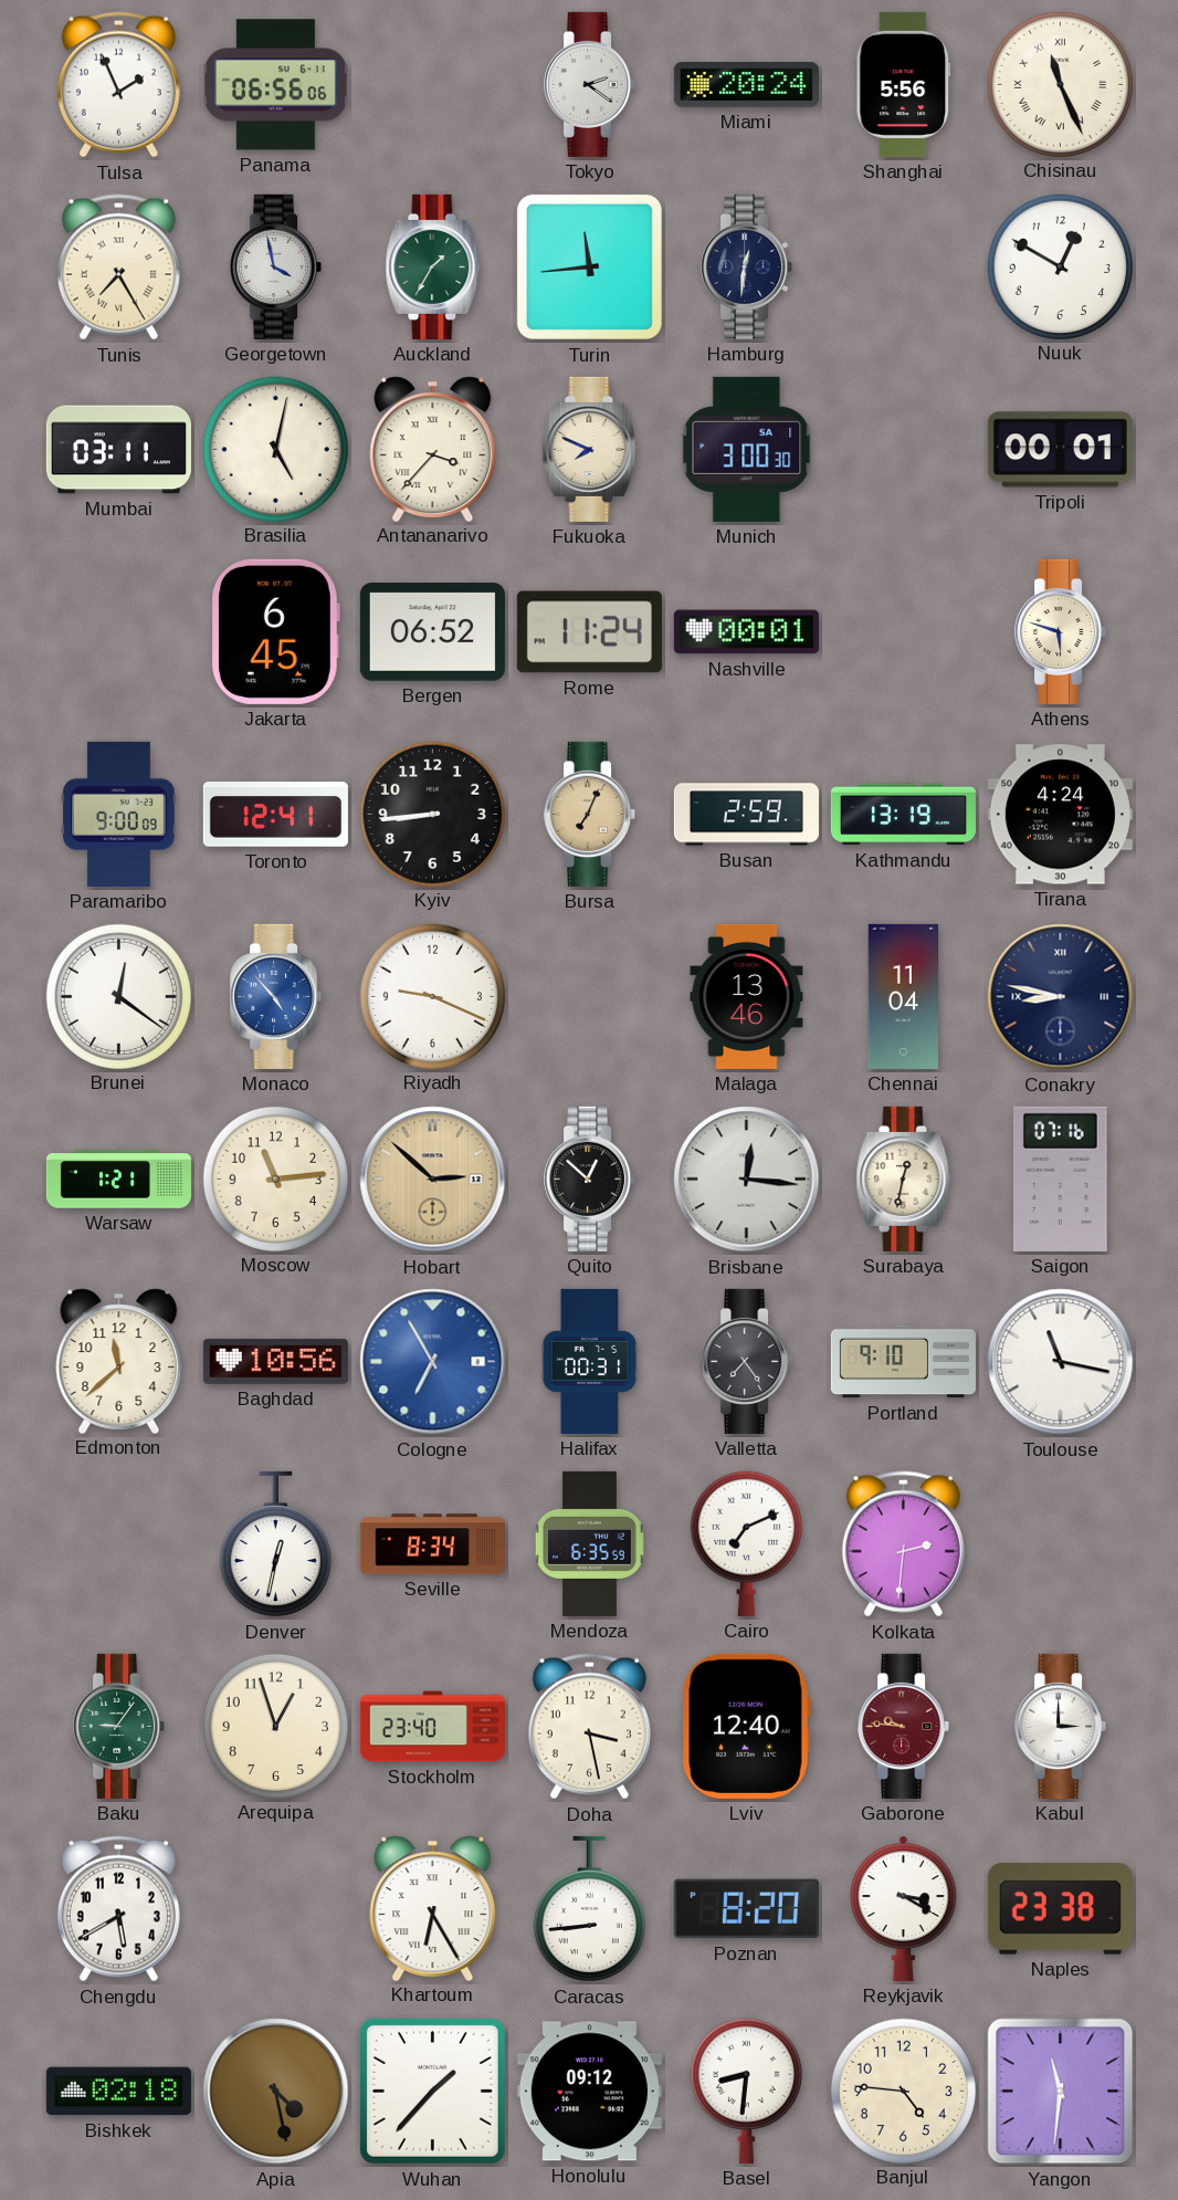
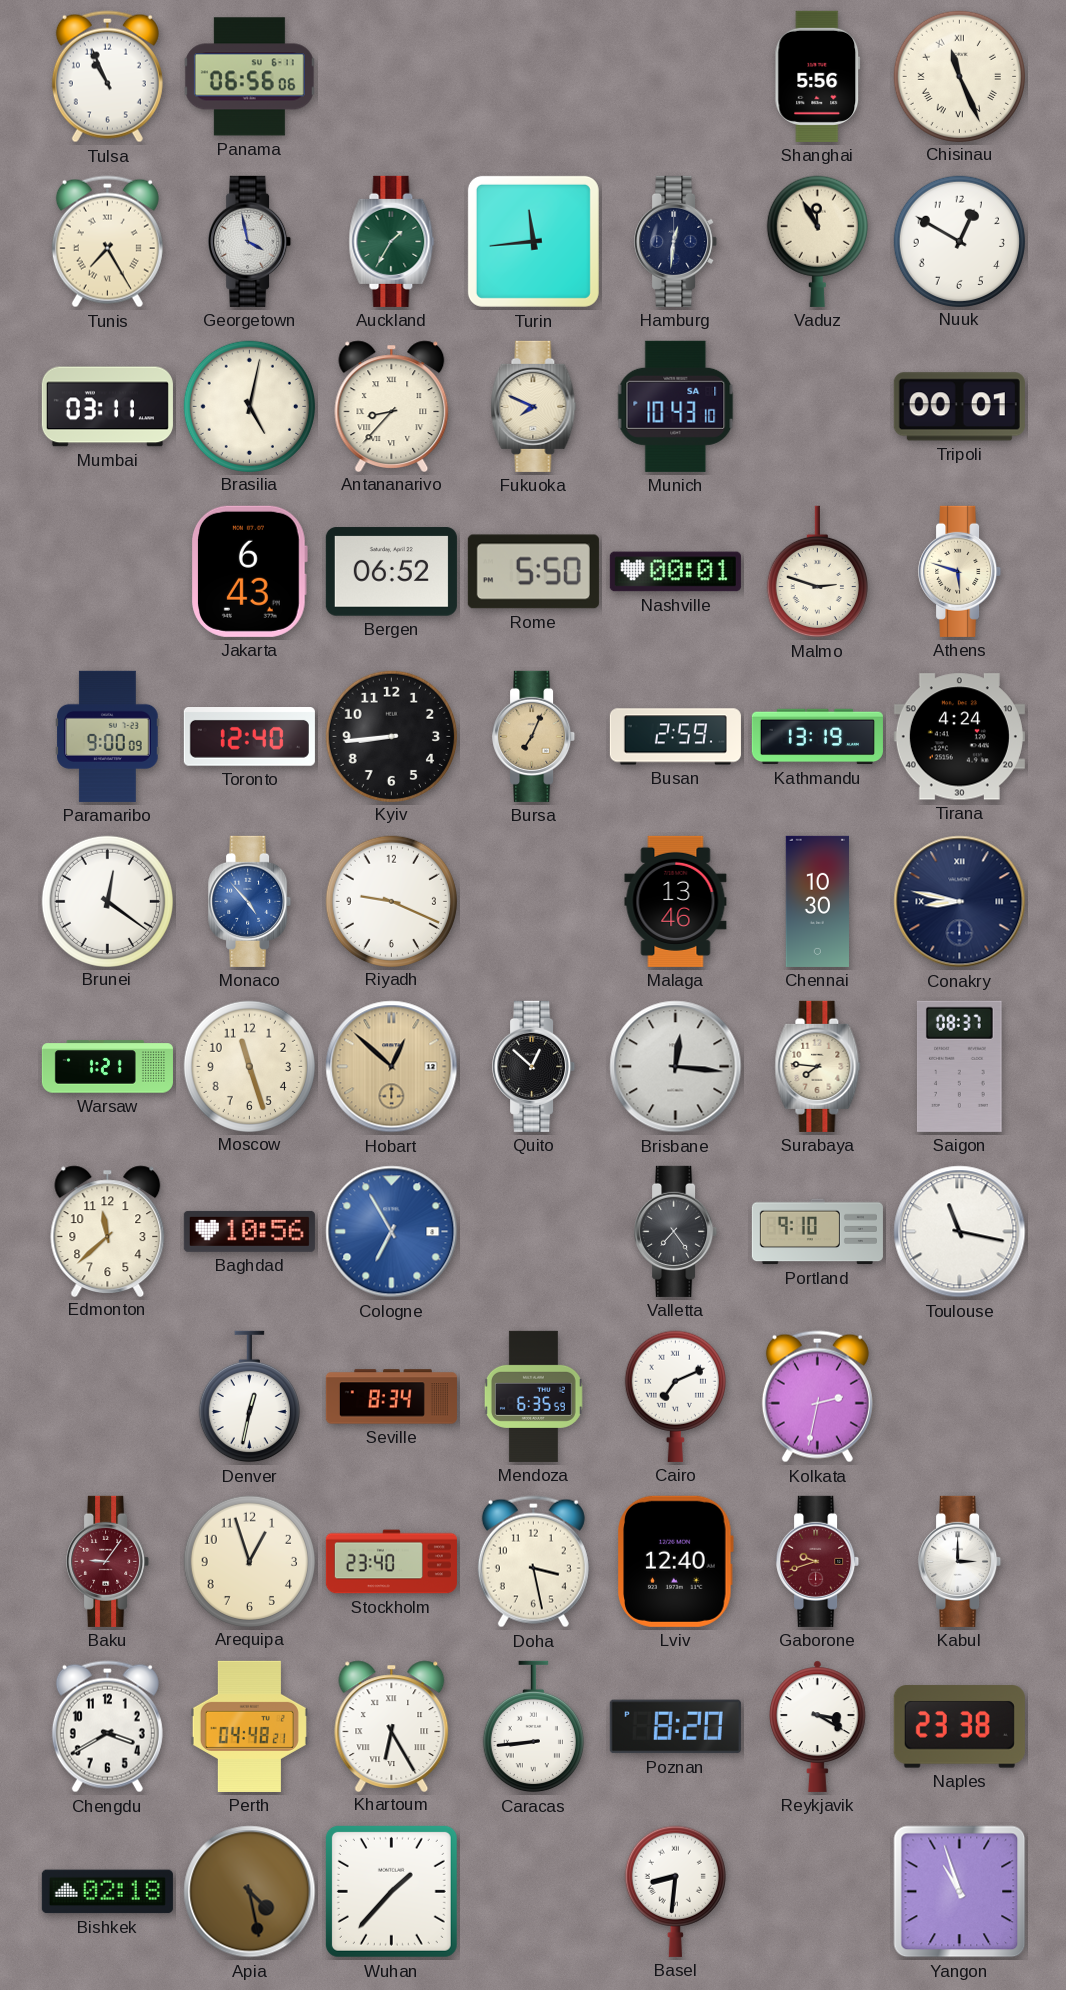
Tulsa: 1:56 -> 10:56
Tokyo: 2:21 -> none
Miami: 20:24 -> none
Vaduz: none -> 11:55
Antananarivo: 3:37 -> 8:37
Munich: 3:00 -> 10:43
Jakarta: 6:45 -> 6:43
Rome: 11:24 -> 5:50
Malmo: none -> 2:48
Toronto: 12:41 -> 12:40
Chennai: 11:04 -> 10:30
Moscow: 11:14 -> 11:27
Hobart: 2:52 -> 12:52
Surabaya: 12:32 -> 7:46
Saigon: 07:16 -> 08:37
Halifax: 00:31 -> none
Kolkata: 2:31 -> 2:32
Baku dial: green -> burgundy
Gaborone: 9:46 -> 9:42
Chengdu: 5:40 -> 3:40
Perth: none -> 04:48
Honolulu: 09:12 -> none
Banjul: 4:46 -> none
Yangon: 11:31 -> 10:57
